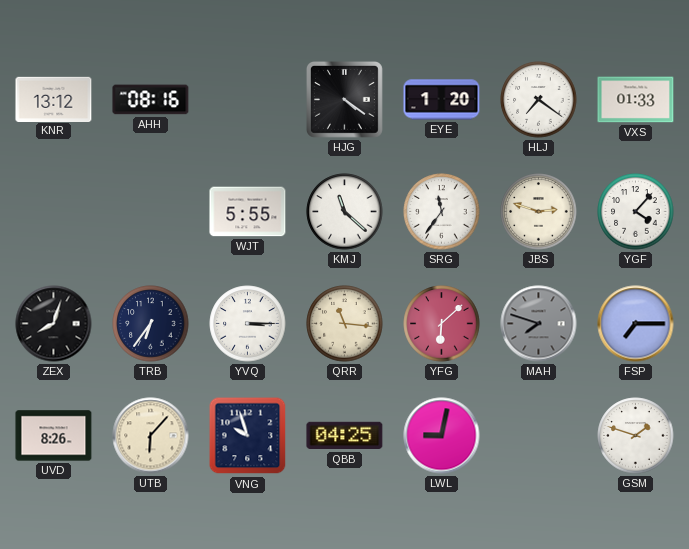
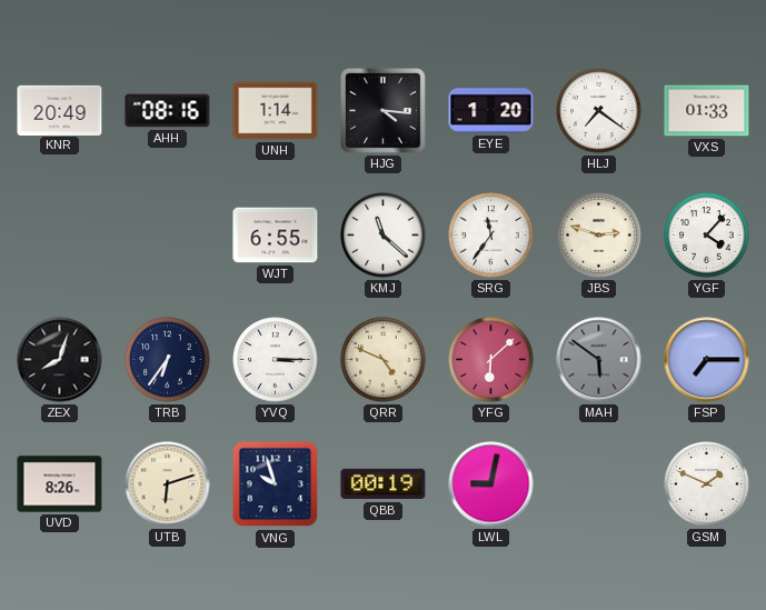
KNR: 13:12 -> 20:49
UNH: none -> 1:14
HJG: 4:21 -> 4:16
WJT: 5:55 -> 6:55
QRR: 11:16 -> 4:49
MAH: 7:48 -> 5:51
UTB: 6:07 -> 6:12
QBB: 04:25 -> 00:19
GSM: 1:48 -> 1:49
